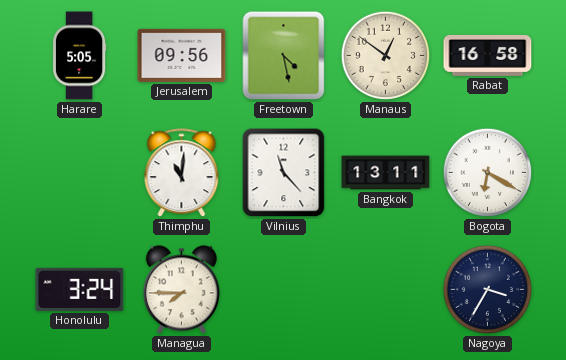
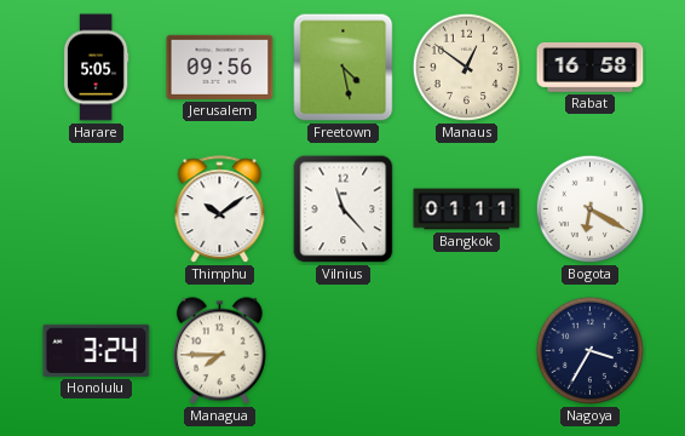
Thimphu: 11:01 -> 10:09
Bangkok: 13:11 -> 01:11
